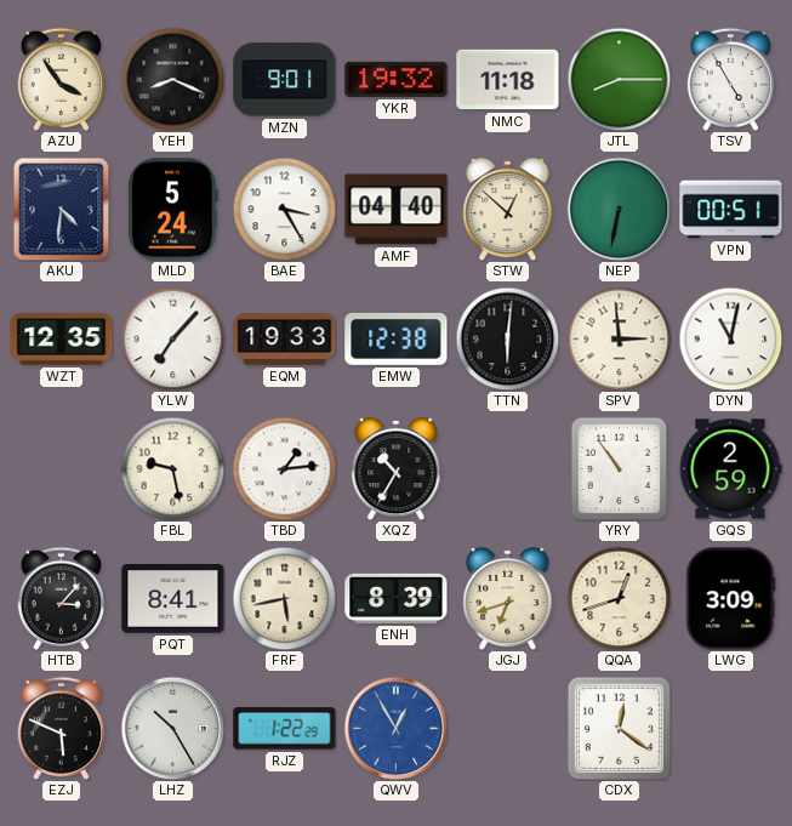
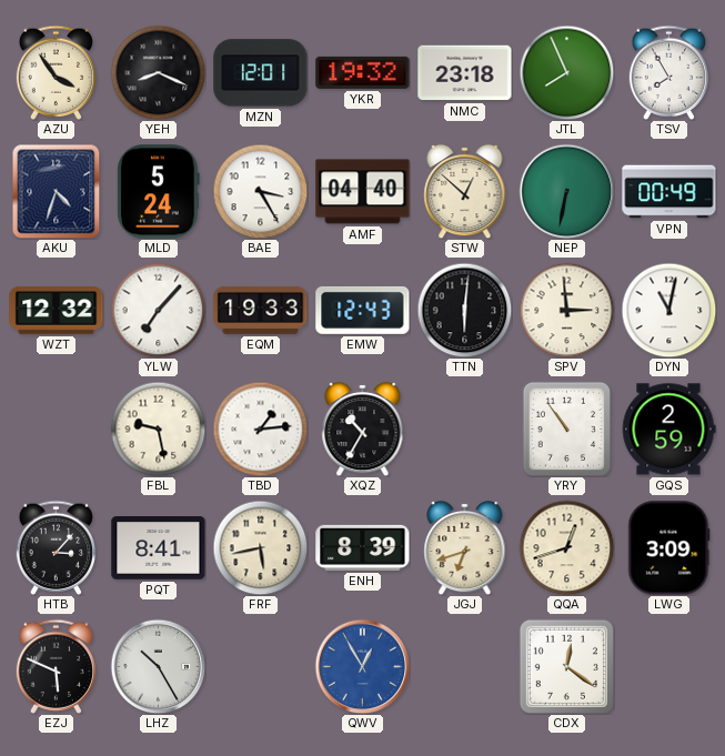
MZN: 9:01 -> 12:01
NMC: 11:18 -> 23:18
JTL: 8:15 -> 7:56
TSV: 4:55 -> 7:55
AKU: 4:31 -> 4:33
VPN: 00:51 -> 00:49
WZT: 12:35 -> 12:32
EMW: 12:38 -> 12:43
RJZ: 1:22 -> none
